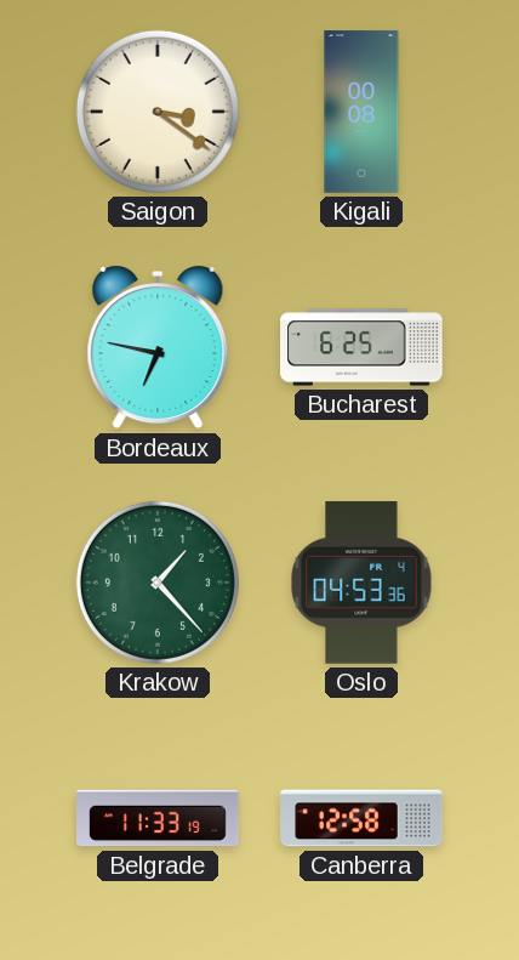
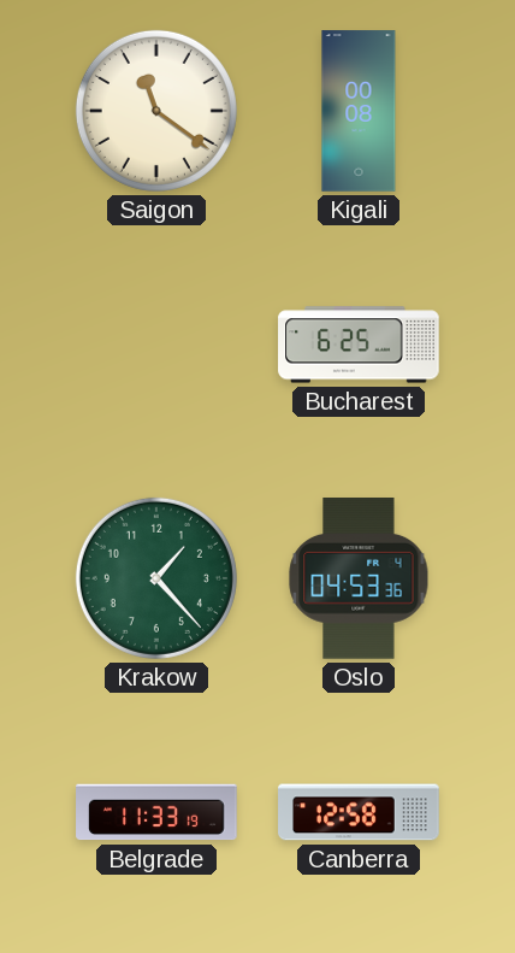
Saigon: 3:21 -> 11:21
Bordeaux: 6:47 -> none
